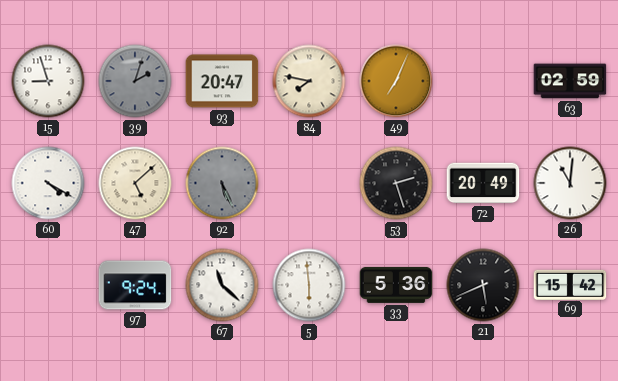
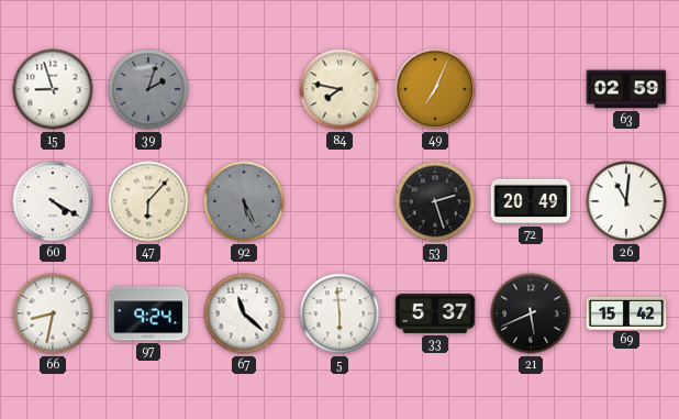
93: 20:47 -> none
47: 5:08 -> 6:07
66: none -> 8:32
33: 5:36 -> 5:37
